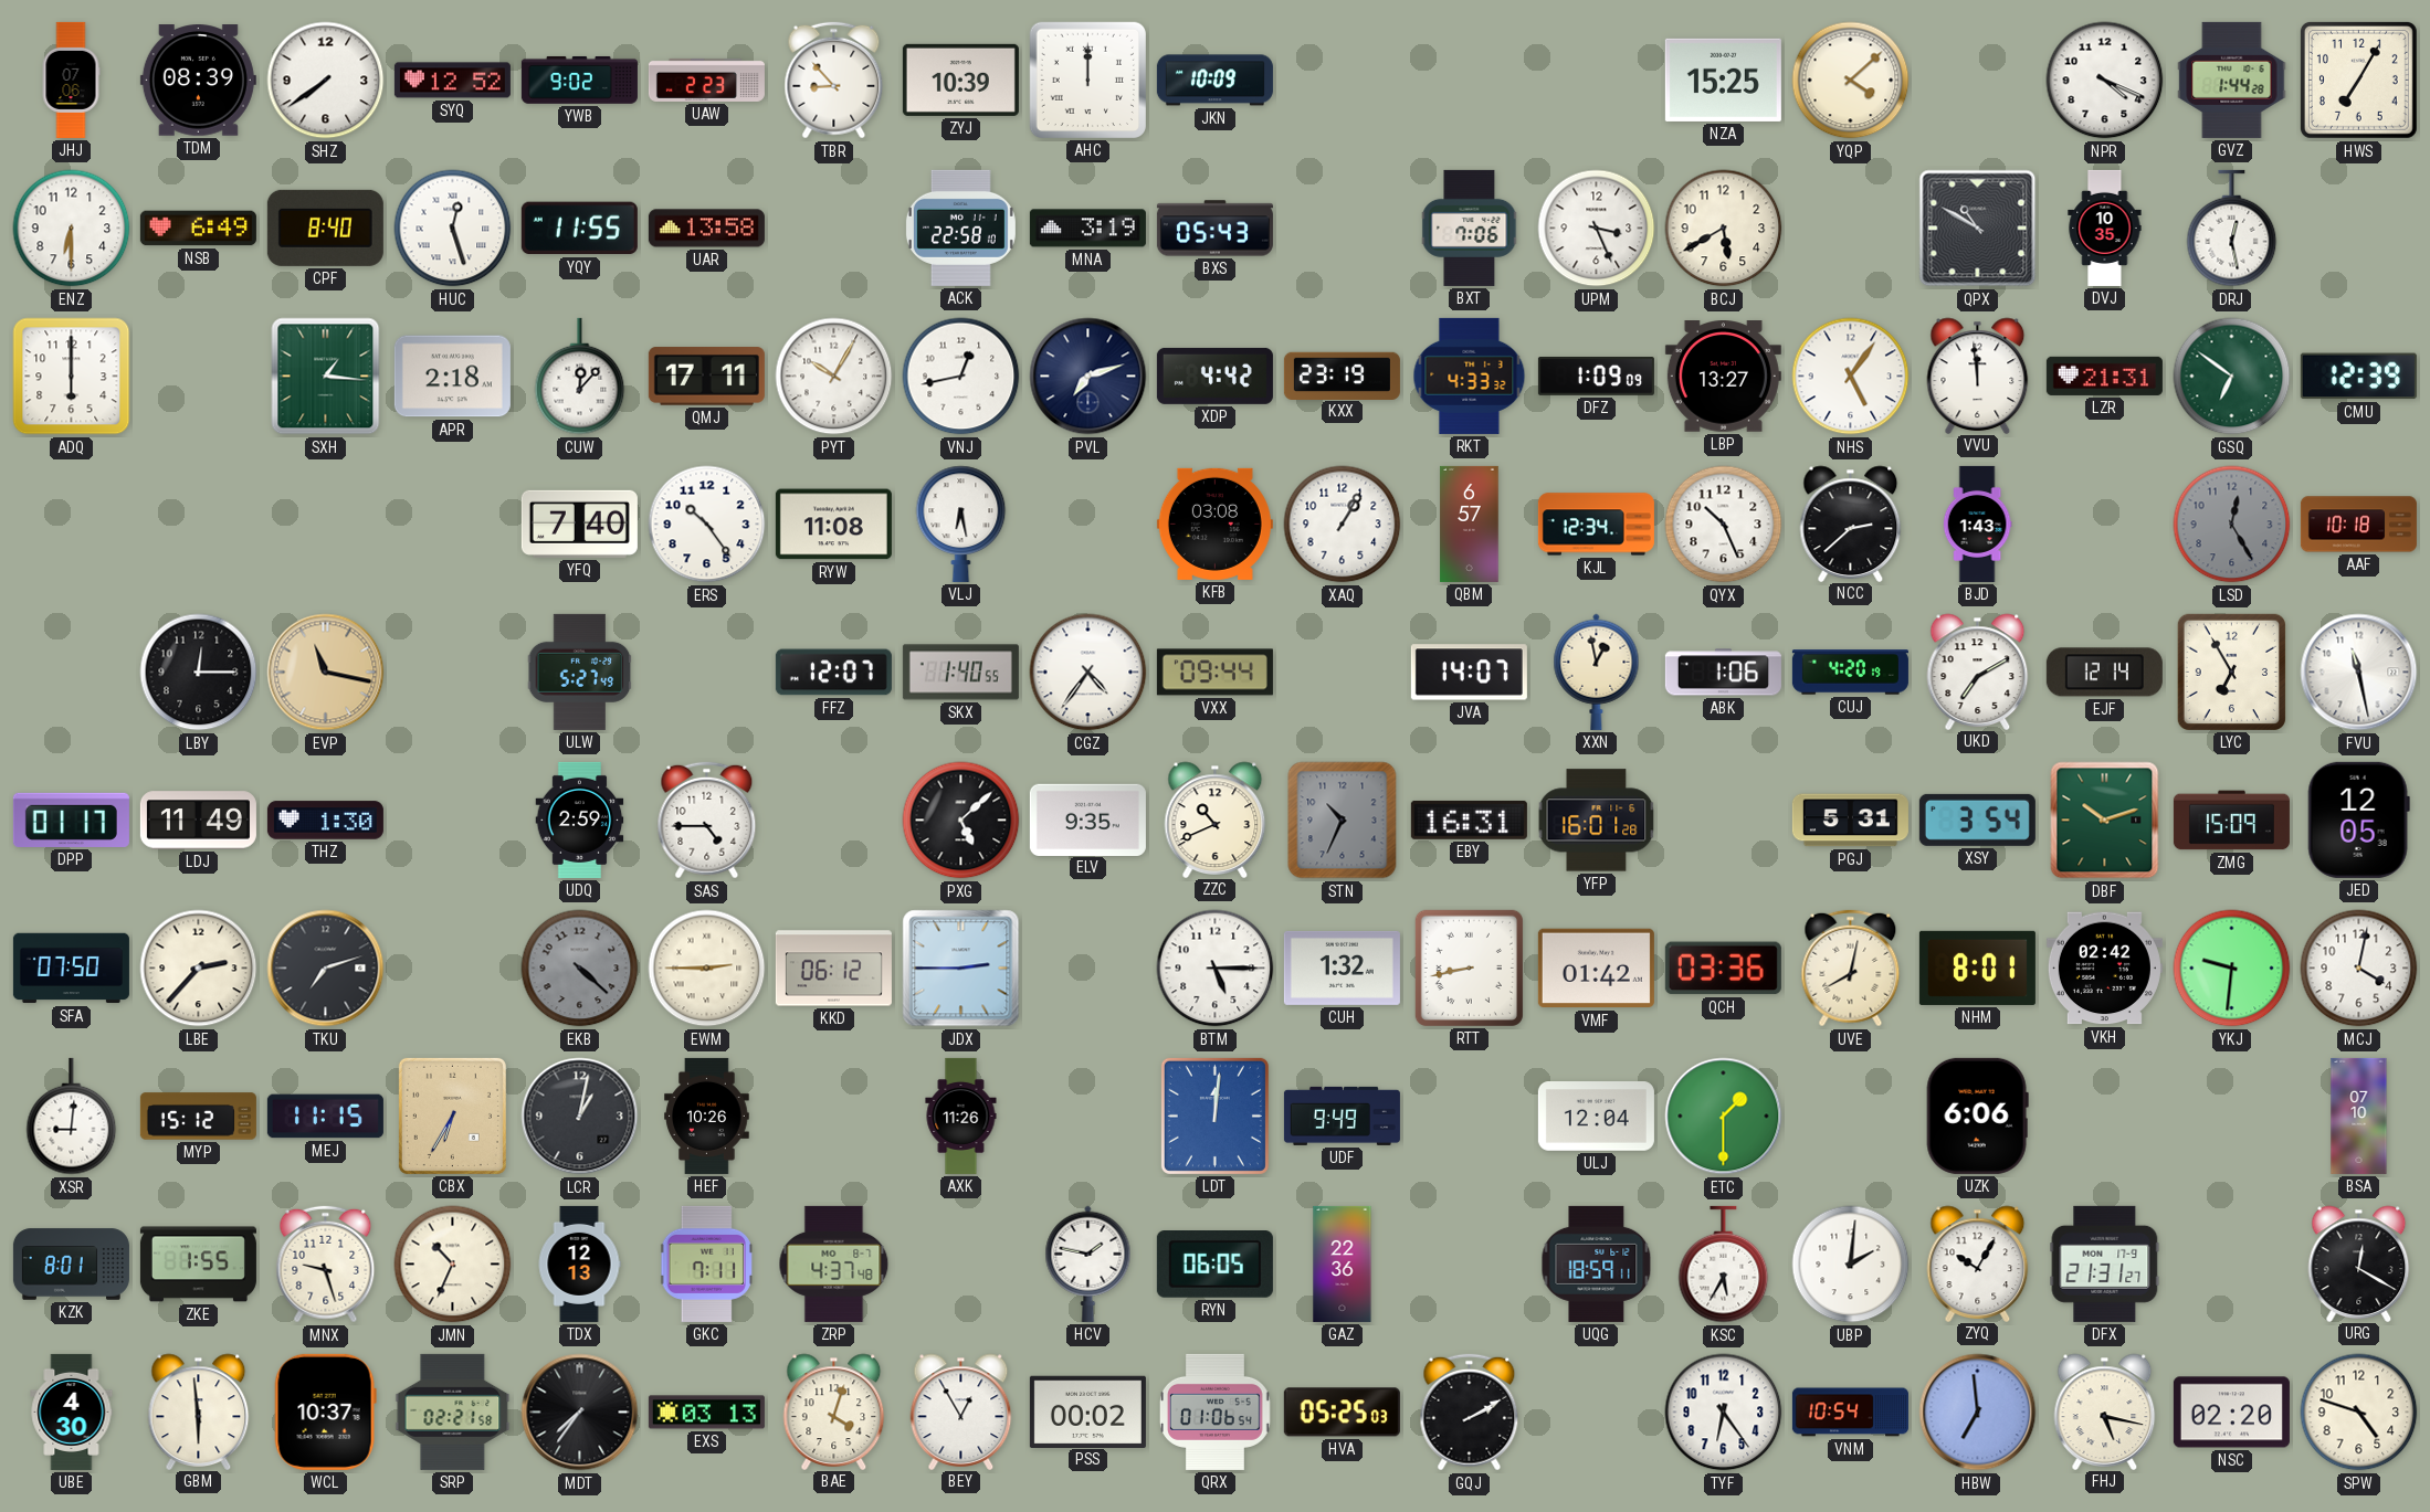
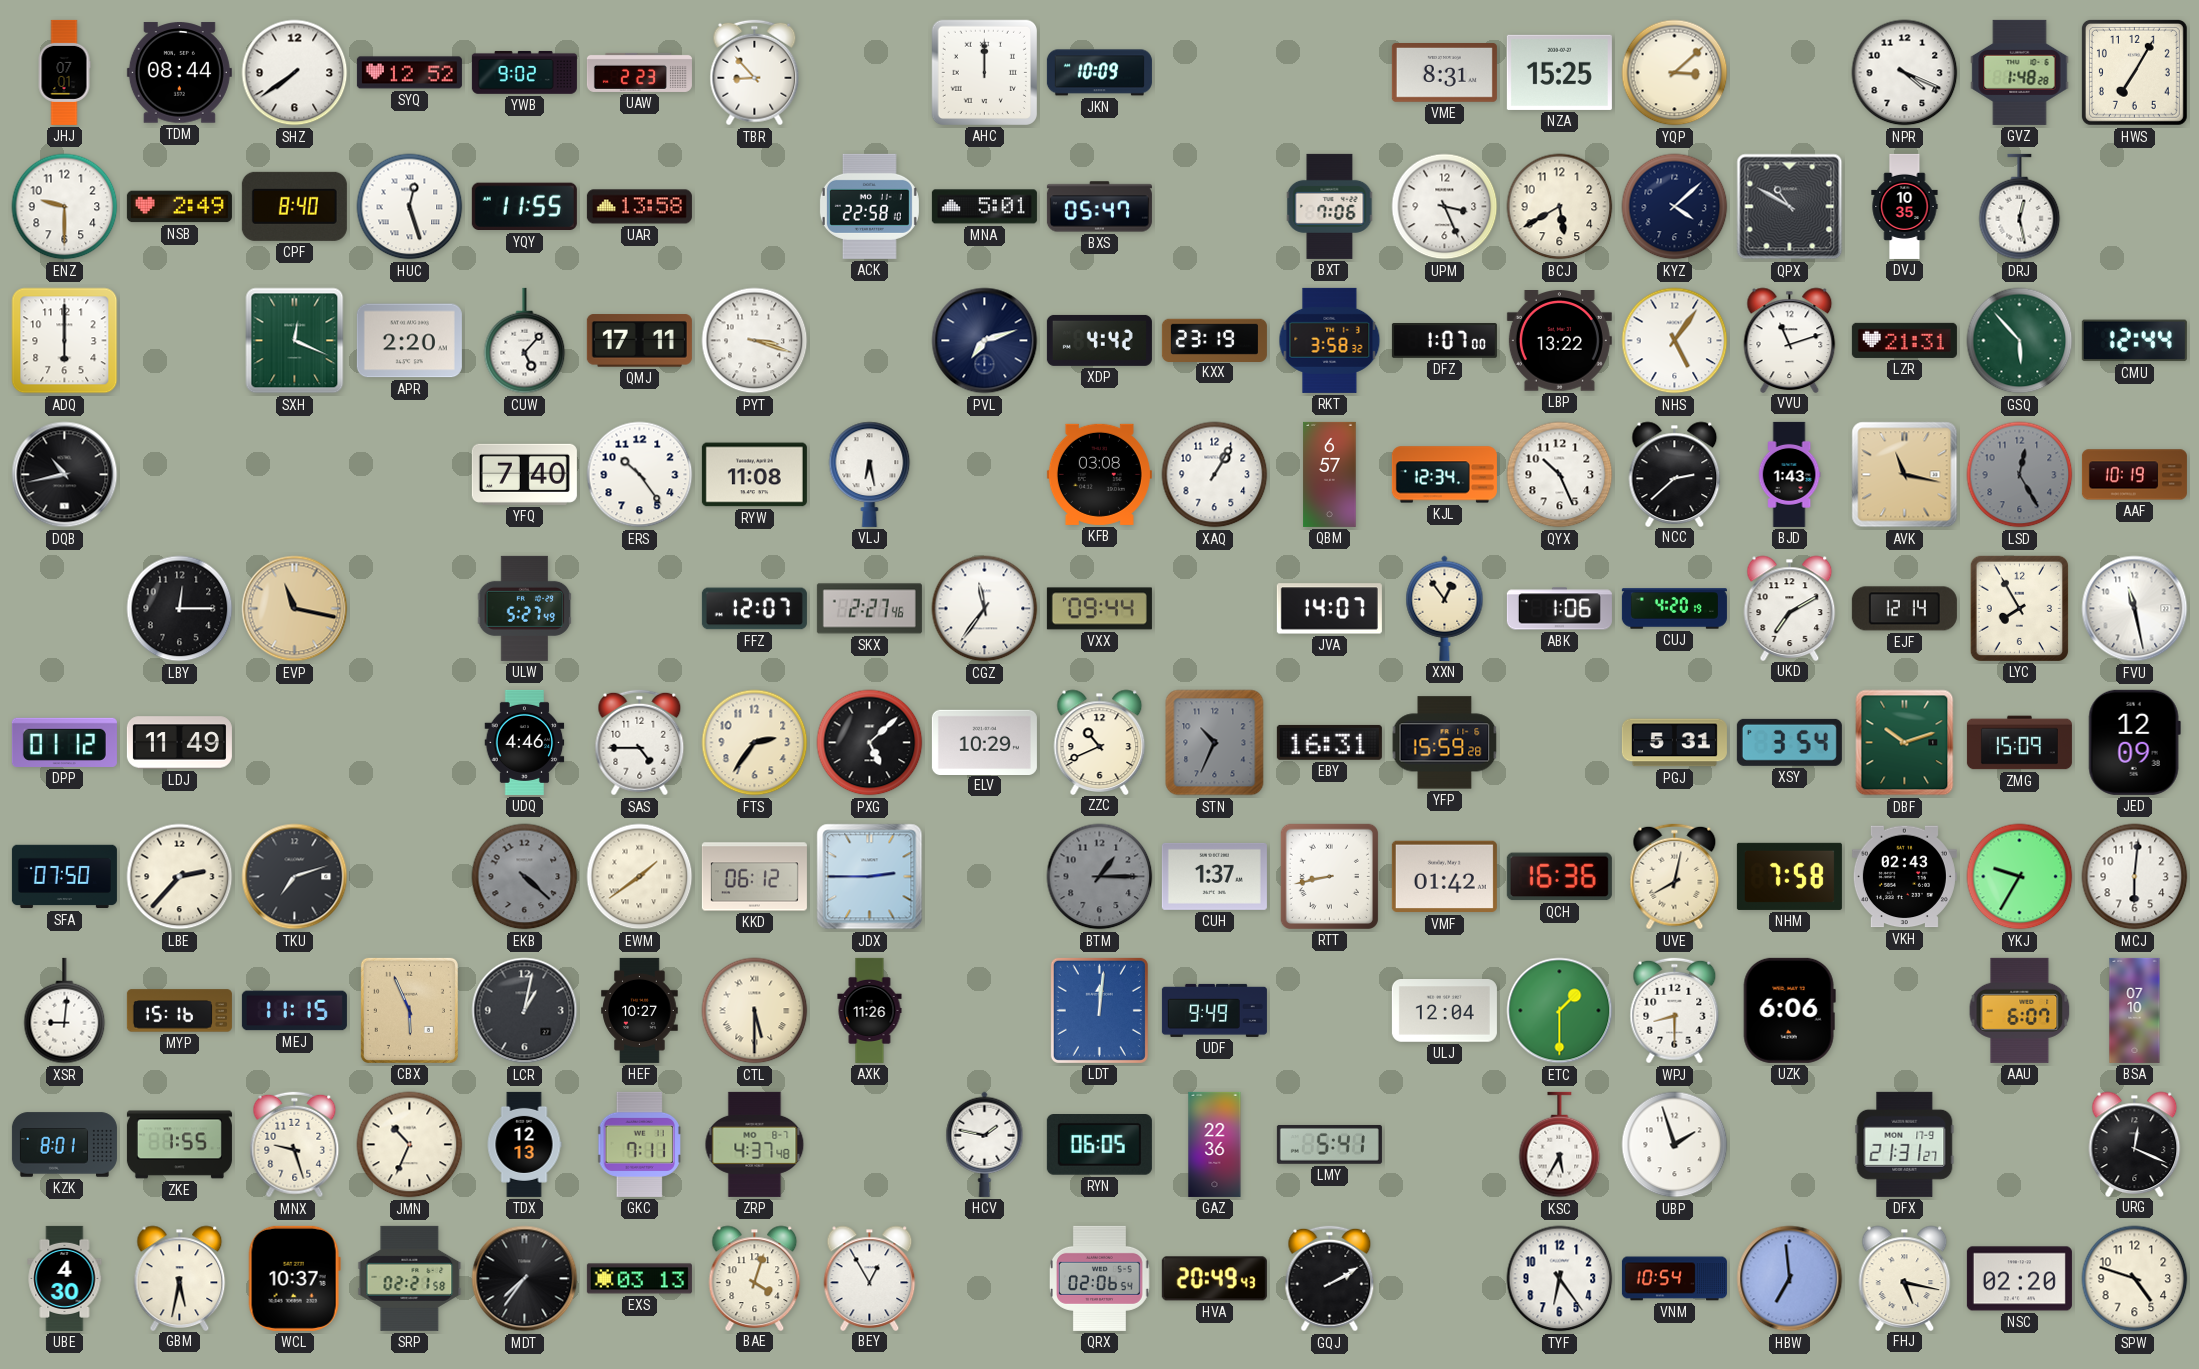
JHJ: 07:06 -> 07:01
TDM: 08:39 -> 08:44
ZYJ: 10:39 -> none
VME: none -> 8:31
YQP: 4:08 -> 3:08
GVZ: 1:44 -> 1:48
ENZ: 6:30 -> 9:30
NSB: 6:49 -> 2:49
MNA: 3:19 -> 5:01
BXS: 05:43 -> 05:47
KYZ: none -> 4:08
SXH: 1:16 -> 12:19
APR: 2:18 -> 2:20
CUW: 12:07 -> 5:07
PYT: 10:05 -> 3:18
VNJ: 12:43 -> none
RKT: 4:33 -> 3:58
DFZ: 1:09 -> 1:07
LBP: 13:27 -> 13:22
VVU: 11:59 -> 11:12
GSQ: 6:51 -> 5:53
CMU: 12:39 -> 12:44
DQB: none -> 10:43
AVK: none -> 11:17
AAF: 10:18 -> 10:19
SKX: 1:40 -> 2:27
CGZ: 4:36 -> 11:36
XXN: 12:58 -> 12:54
LYC: 6:55 -> 7:55
DPP: 01:17 -> 01:12
THZ: 1:30 -> none
UDQ: 2:59 -> 4:46
FTS: none -> 2:36
ELV: 9:35 -> 10:29
YFP: 16:01 -> 15:59
JED: 12:05 -> 12:09
EWM: 2:45 -> 1:39
BTM: 5:15 -> 1:15
BTM dial: white -> grey
CUH: 1:32 -> 1:37
QCH: 03:36 -> 16:36
NHM: 8:01 -> 7:58
VKH: 02:42 -> 02:43
YKJ: 9:31 -> 9:35
MCJ: 4:02 -> 6:01
MYP: 15:12 -> 15:16
CBX: 6:35 -> 5:56
HEF: 10:26 -> 10:27
CTL: none -> 5:30
WPJ: none -> 8:30
AAU: none -> 6:07
LMY: none -> 5:41
UQG: 18:59 -> none
UBP: 2:01 -> 1:57
ZYQ: 10:05 -> none
URG: 12:20 -> 12:19
GBM: 5:59 -> 5:32
PSS: 00:02 -> none
QRX: 01:06 -> 02:06
HVA: 05:25 -> 20:49
